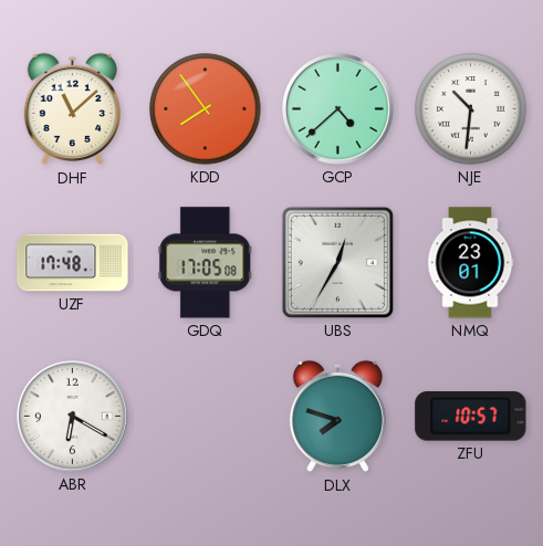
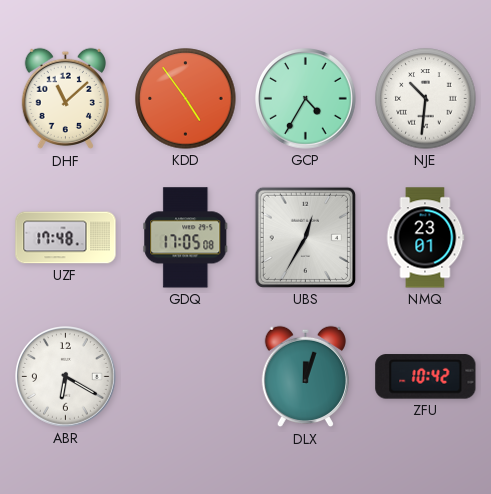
KDD: 7:54 -> 4:54
GCP: 4:38 -> 4:35
DLX: 7:48 -> 12:03
ZFU: 10:57 -> 10:42
